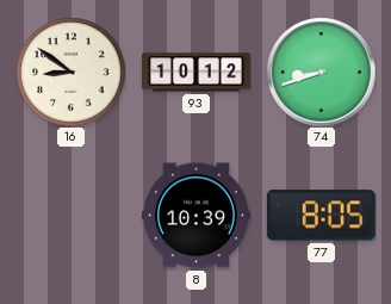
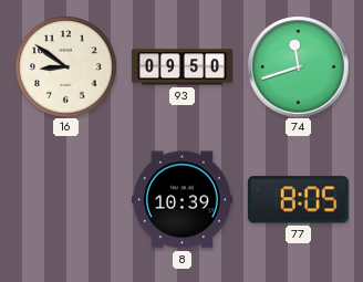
93: 10:12 -> 09:50
74: 8:42 -> 11:42
